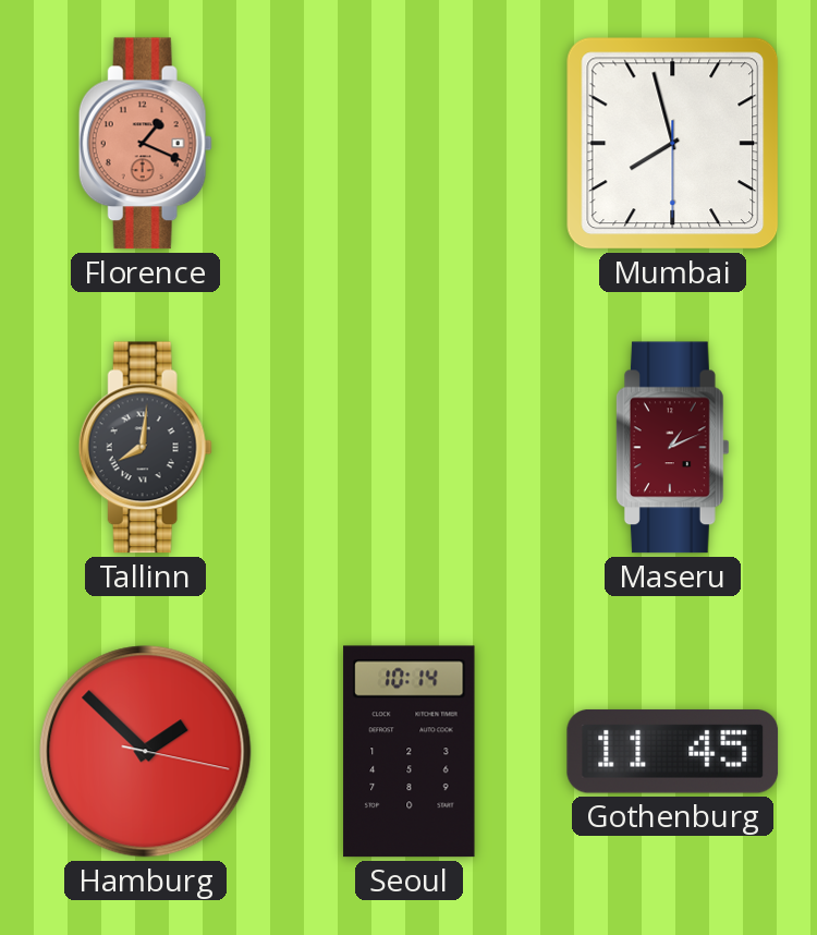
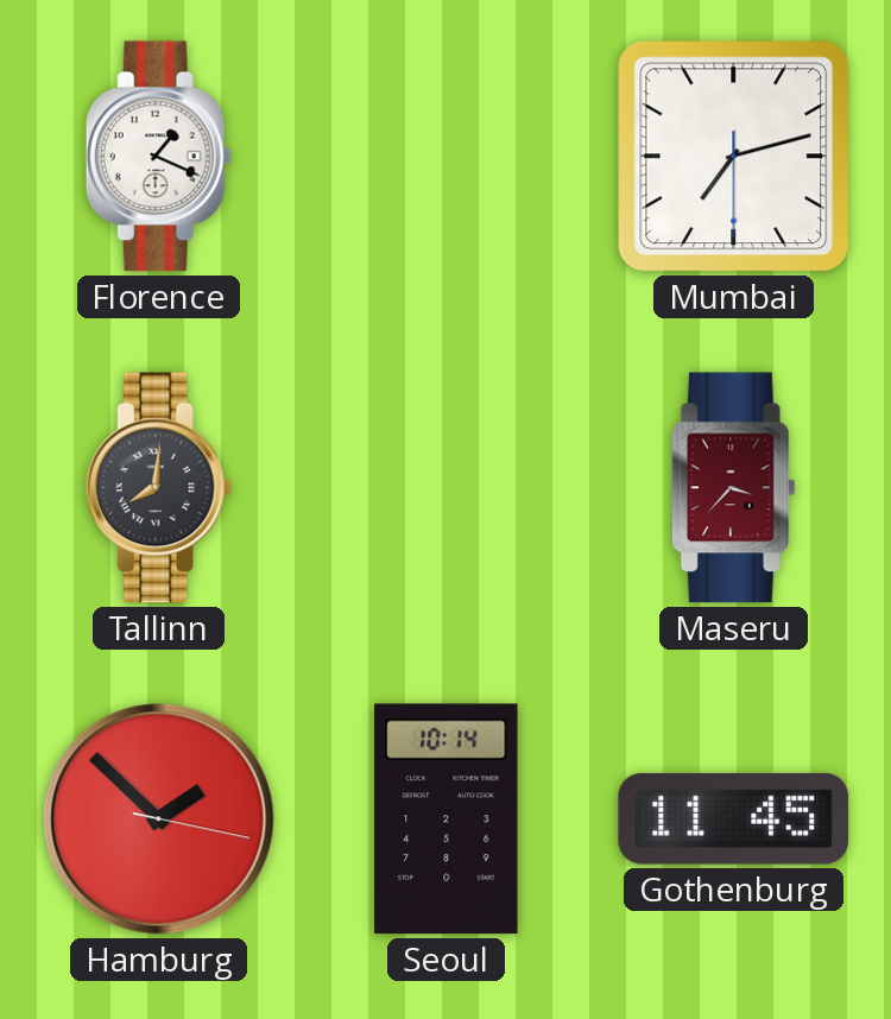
Florence dial: salmon -> white
Mumbai: 7:57 -> 7:12
Maseru: 1:11 -> 3:37
